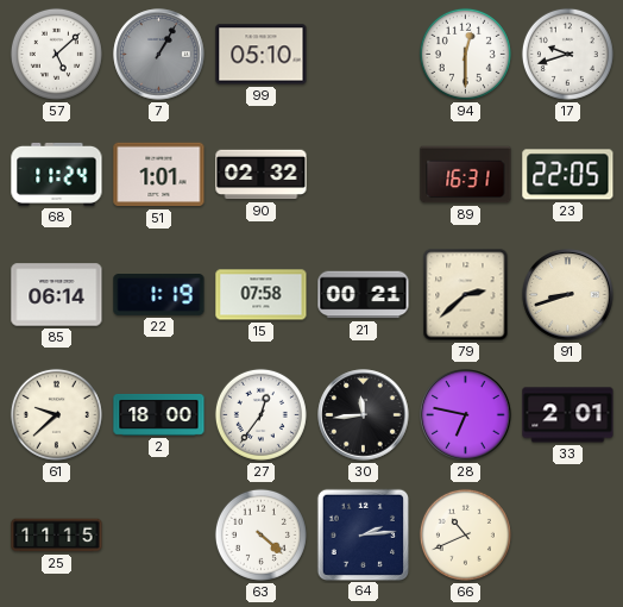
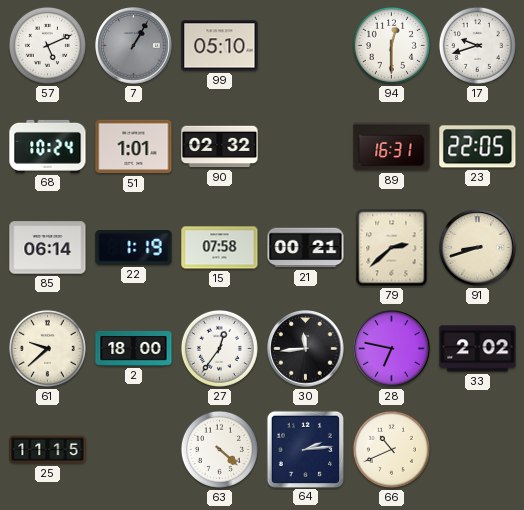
57: 5:08 -> 5:11
68: 11:24 -> 10:24
33: 2:01 -> 2:02
